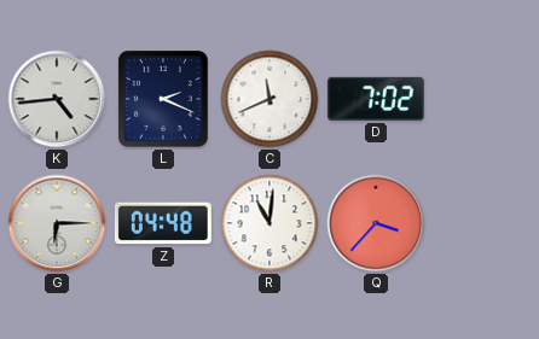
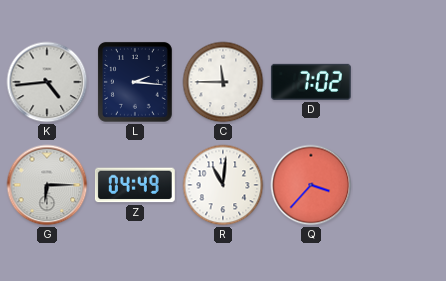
L: 2:19 -> 2:16
C: 11:41 -> 11:45
Z: 04:48 -> 04:49
